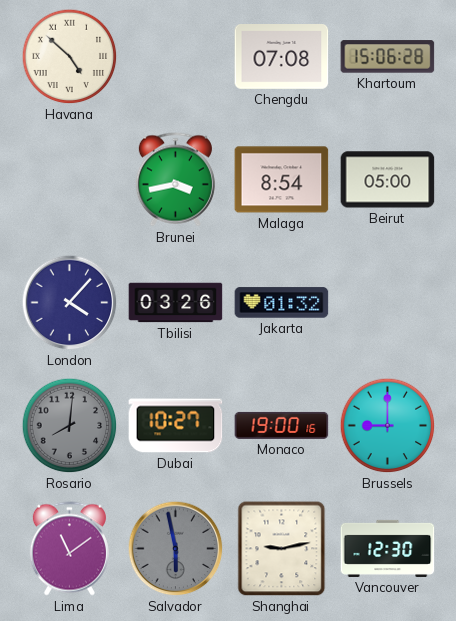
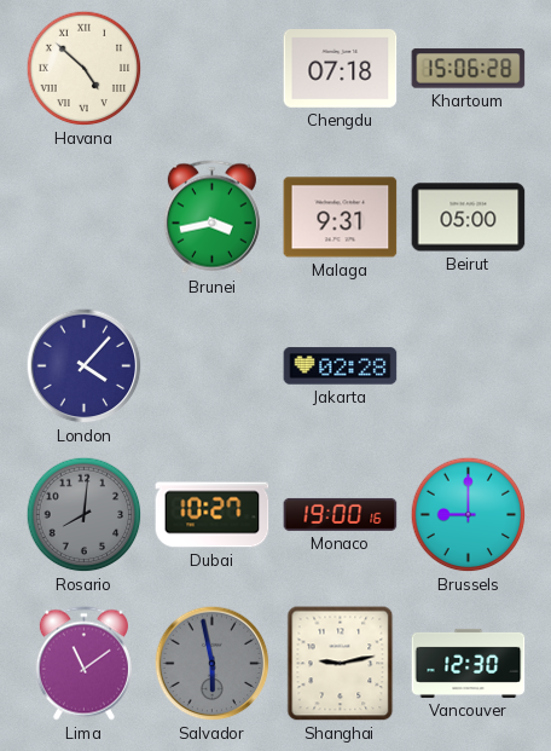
Chengdu: 07:08 -> 07:18
Malaga: 8:54 -> 9:31
Tbilisi: 03:26 -> none
Jakarta: 01:32 -> 02:28
